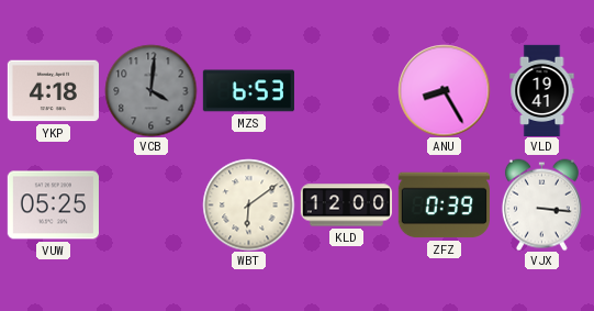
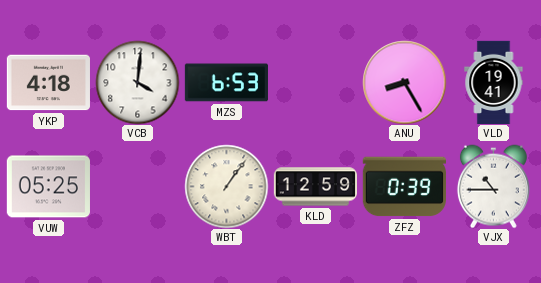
VCB dial: grey -> white
WBT: 6:09 -> 1:06
KLD: 12:00 -> 12:59
VJX: 3:16 -> 10:45
